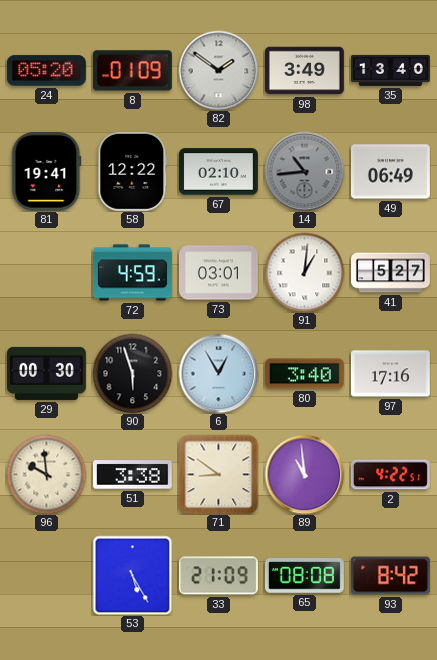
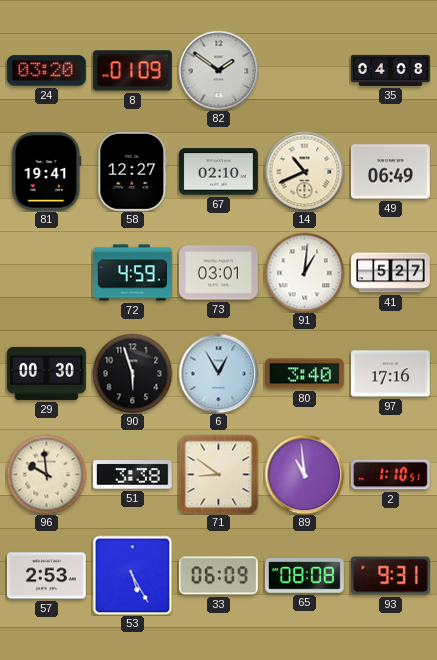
24: 05:20 -> 03:20
98: 3:49 -> none
35: 13:40 -> 04:08
58: 12:22 -> 12:27
14: 10:44 -> 10:41
14 dial: grey -> cream
2: 4:22 -> 1:10
57: none -> 2:53
33: 21:09 -> 06:09
93: 8:42 -> 9:31
